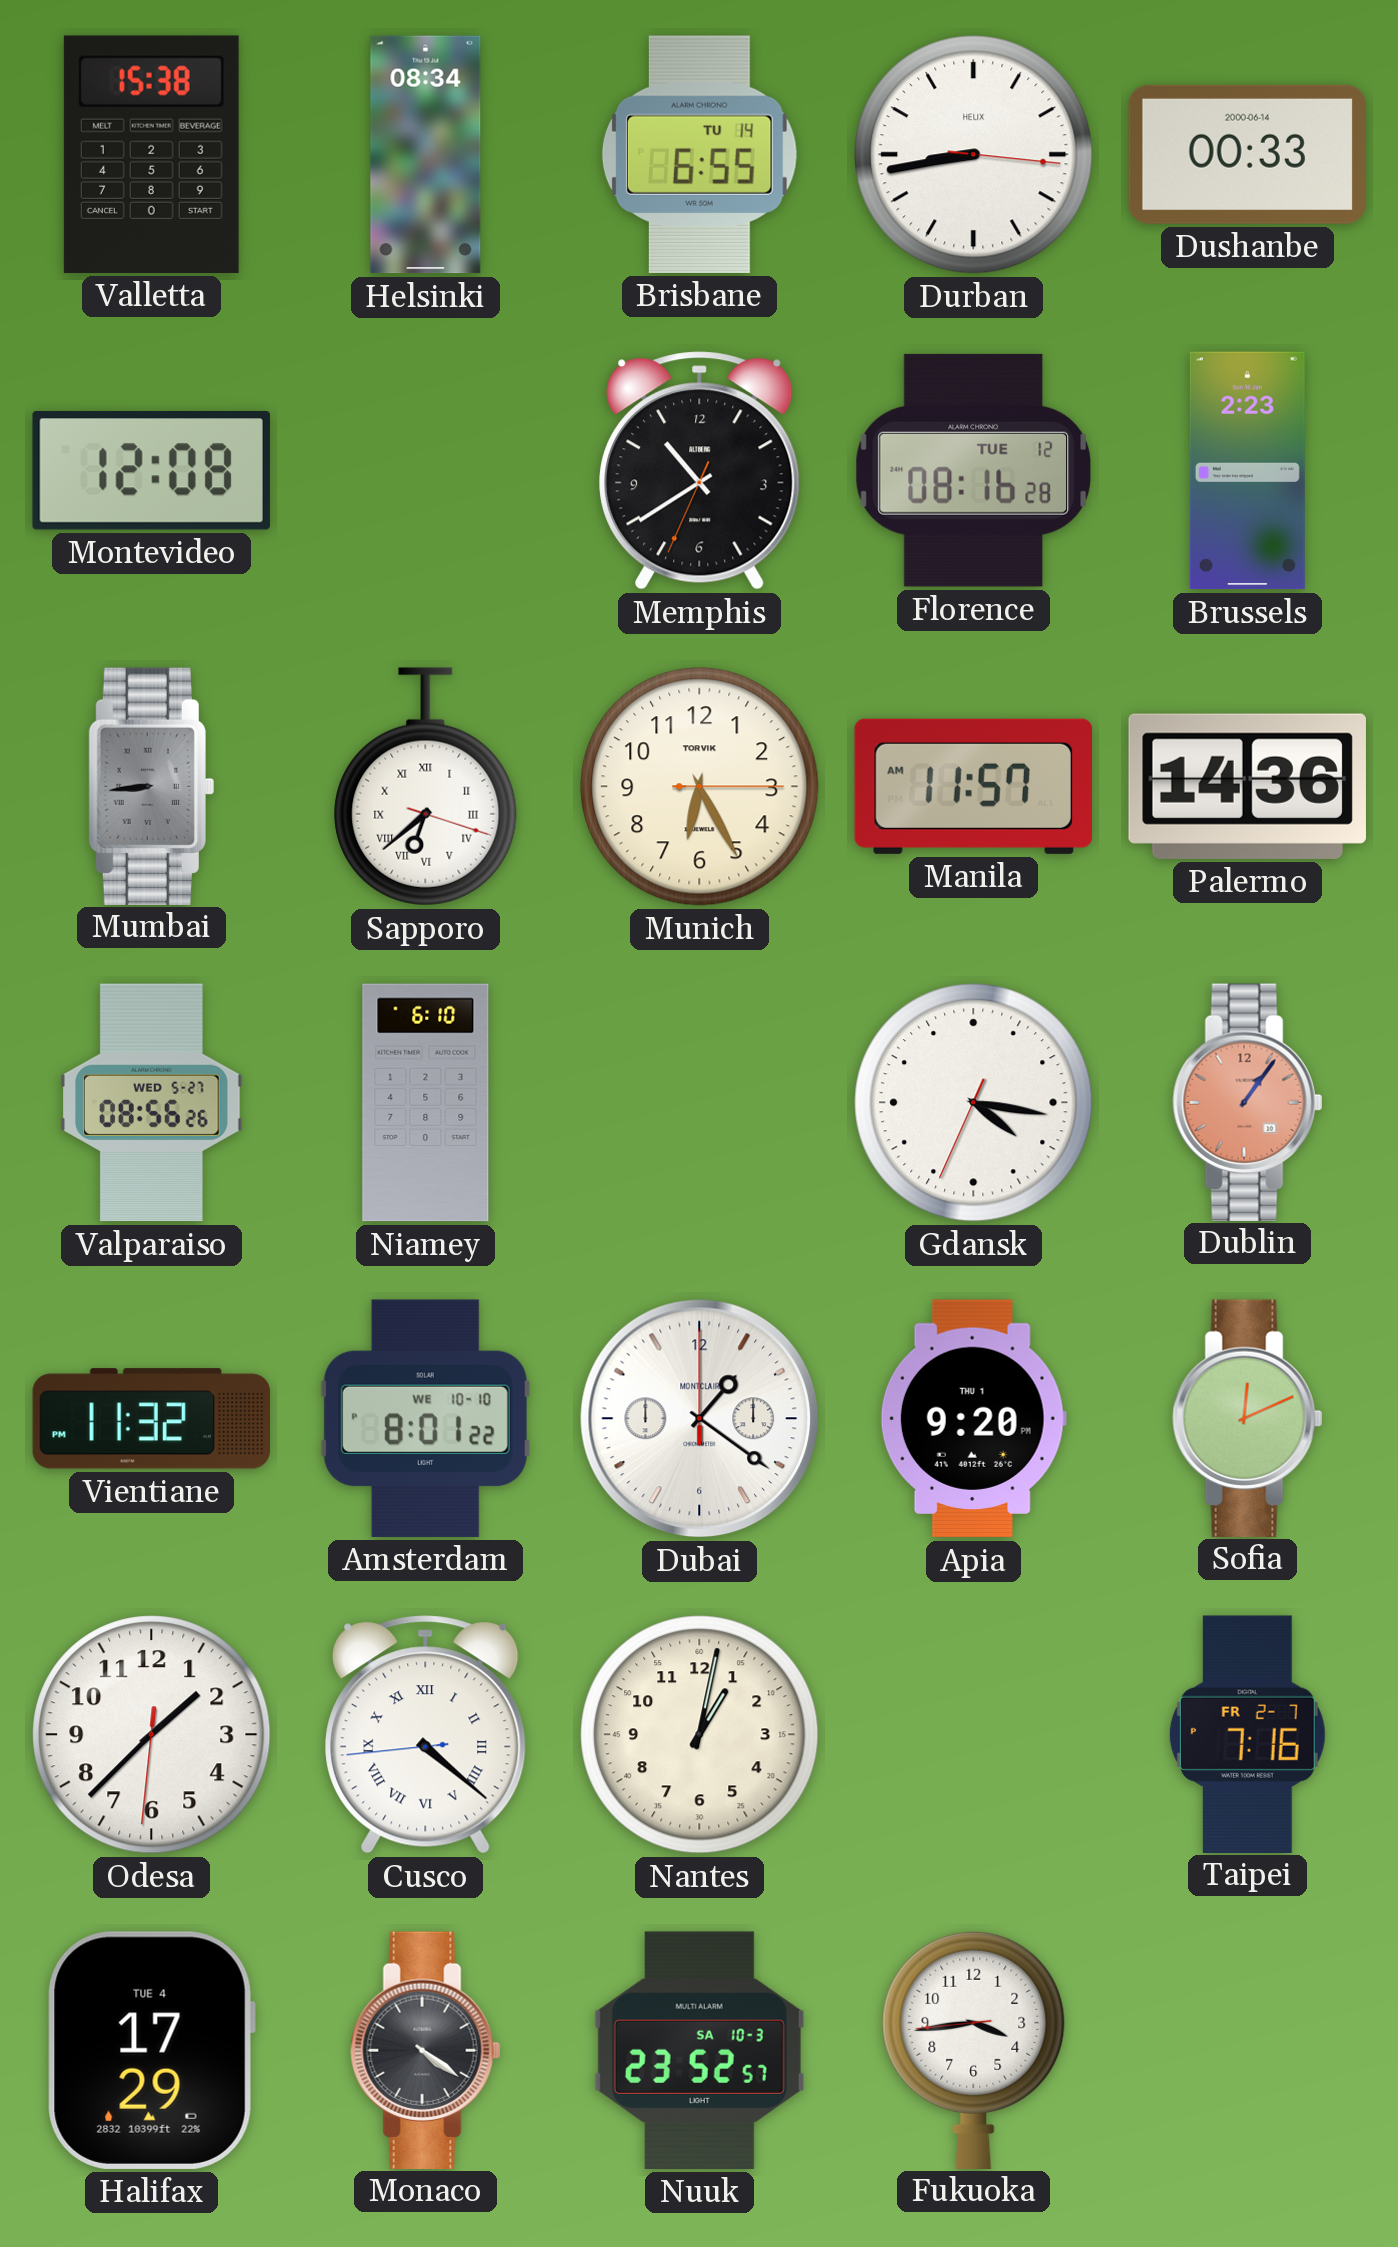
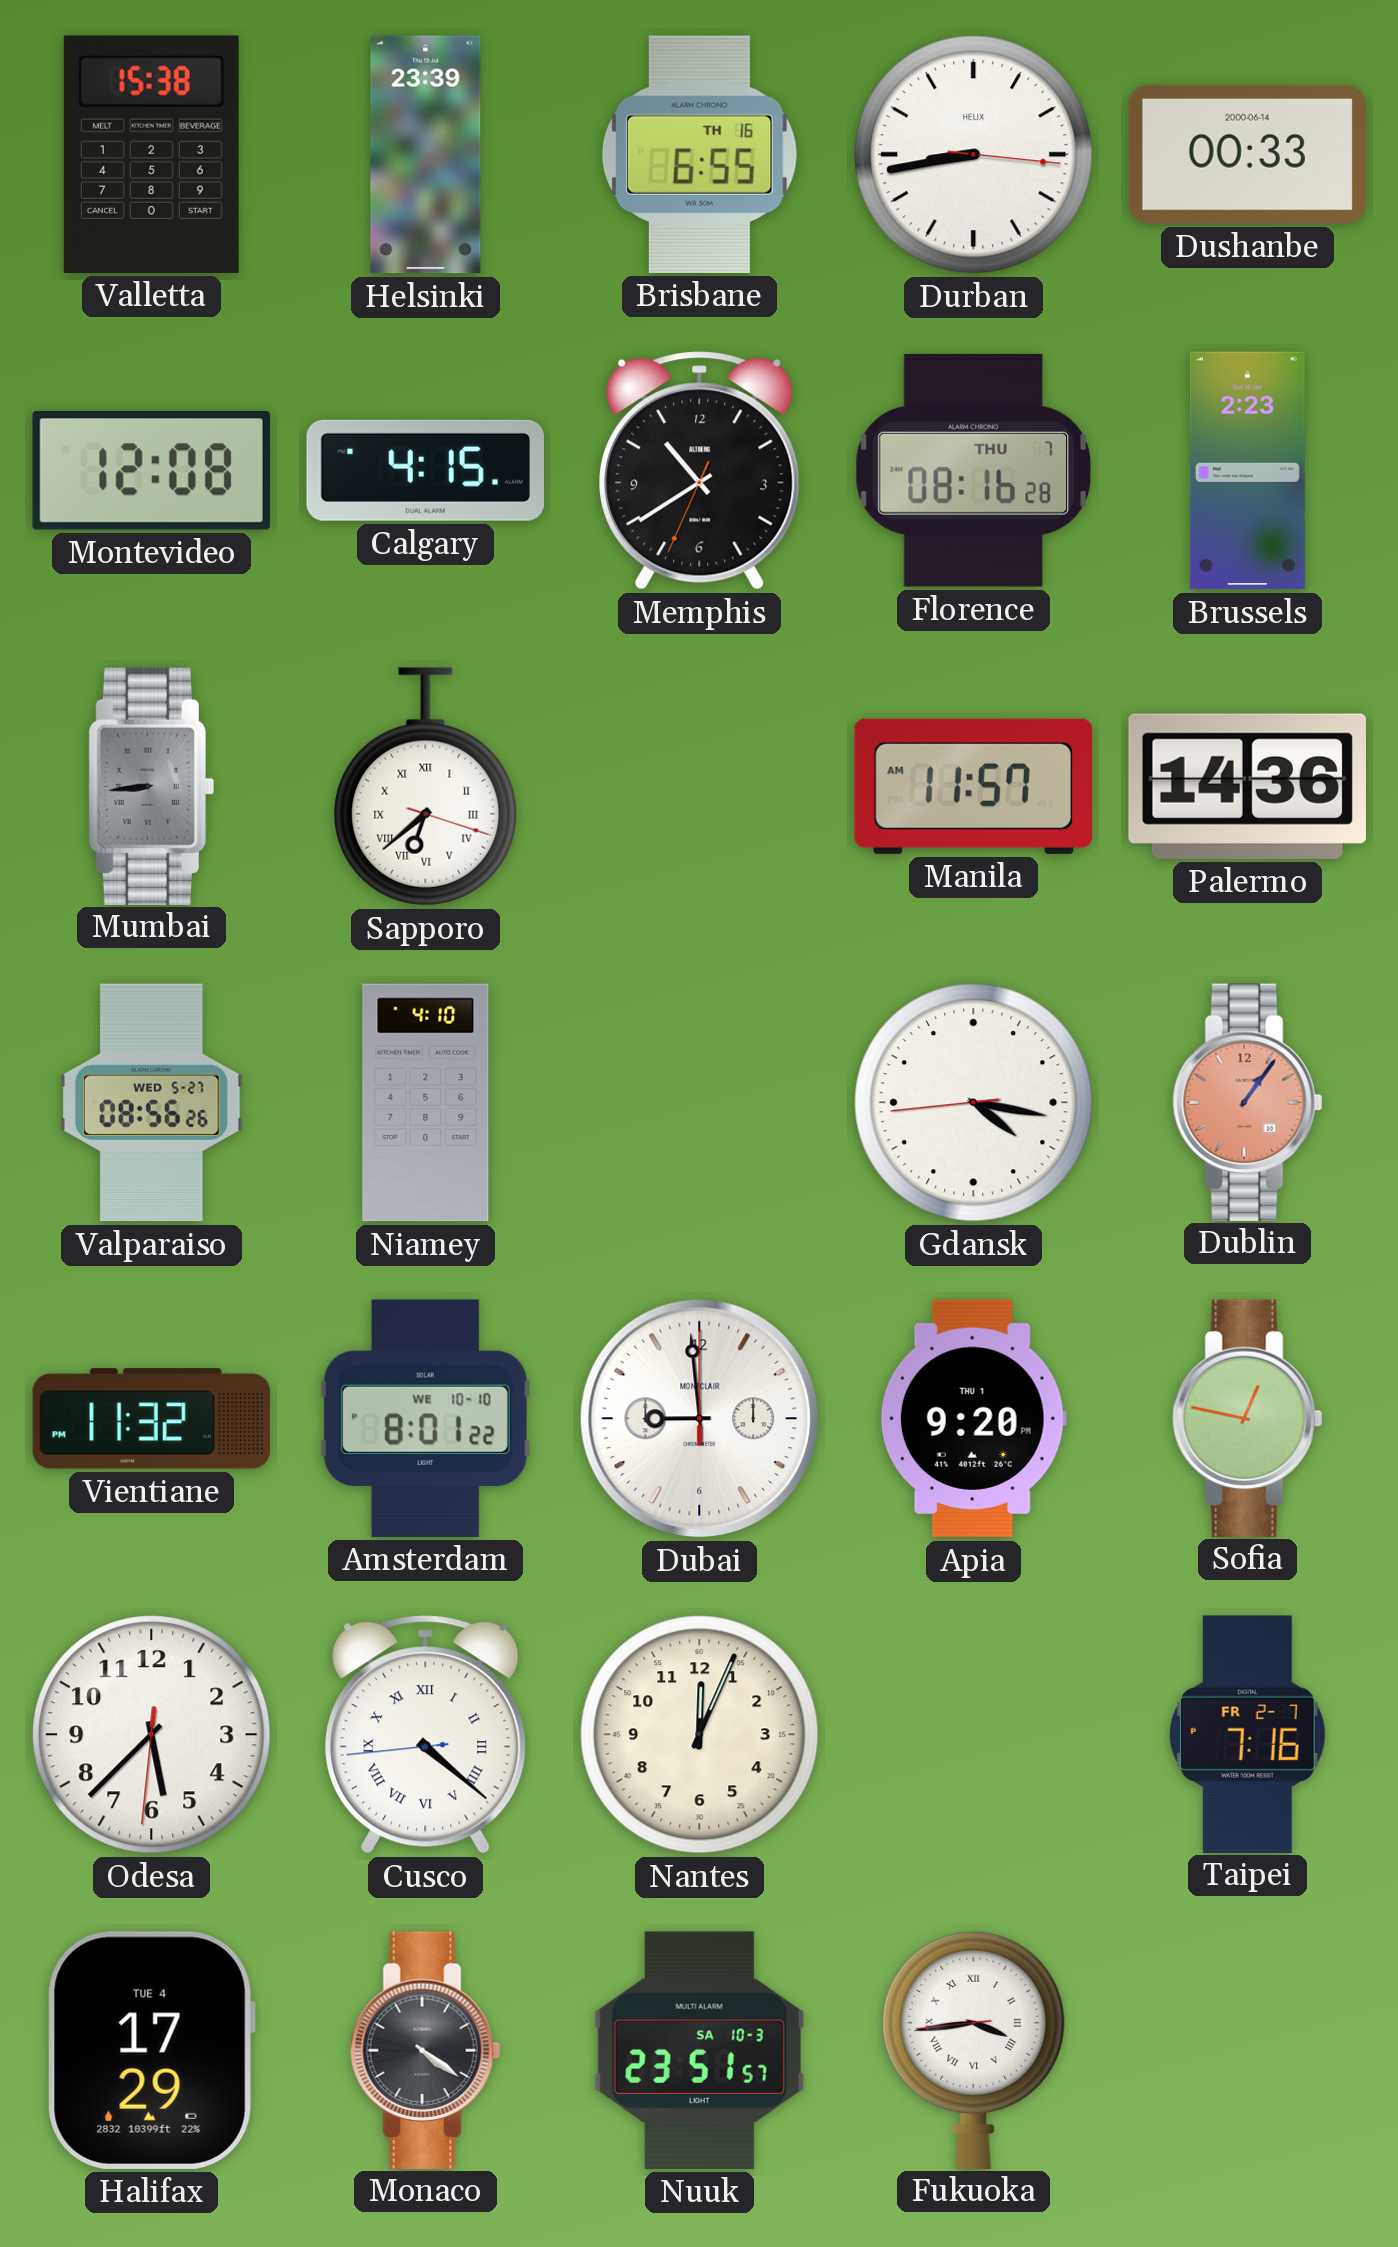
Helsinki: 08:34 -> 23:39
Brisbane date: TU 14 -> TH 16
Calgary: none -> 4:15
Florence date: TUE 12 -> THU 7
Munich: 6:25 -> none
Niamey: 6:10 -> 4:10
Gdansk: 4:16:34 -> 4:16:44
Dubai: 1:21 -> 8:59
Sofia: 12:11 -> 12:47
Odesa: 1:37 -> 5:37
Nantes: 1:02 -> 12:04
Nuuk: 23:52 -> 23:51
Fukuoka numerals: Arabic -> Roman
